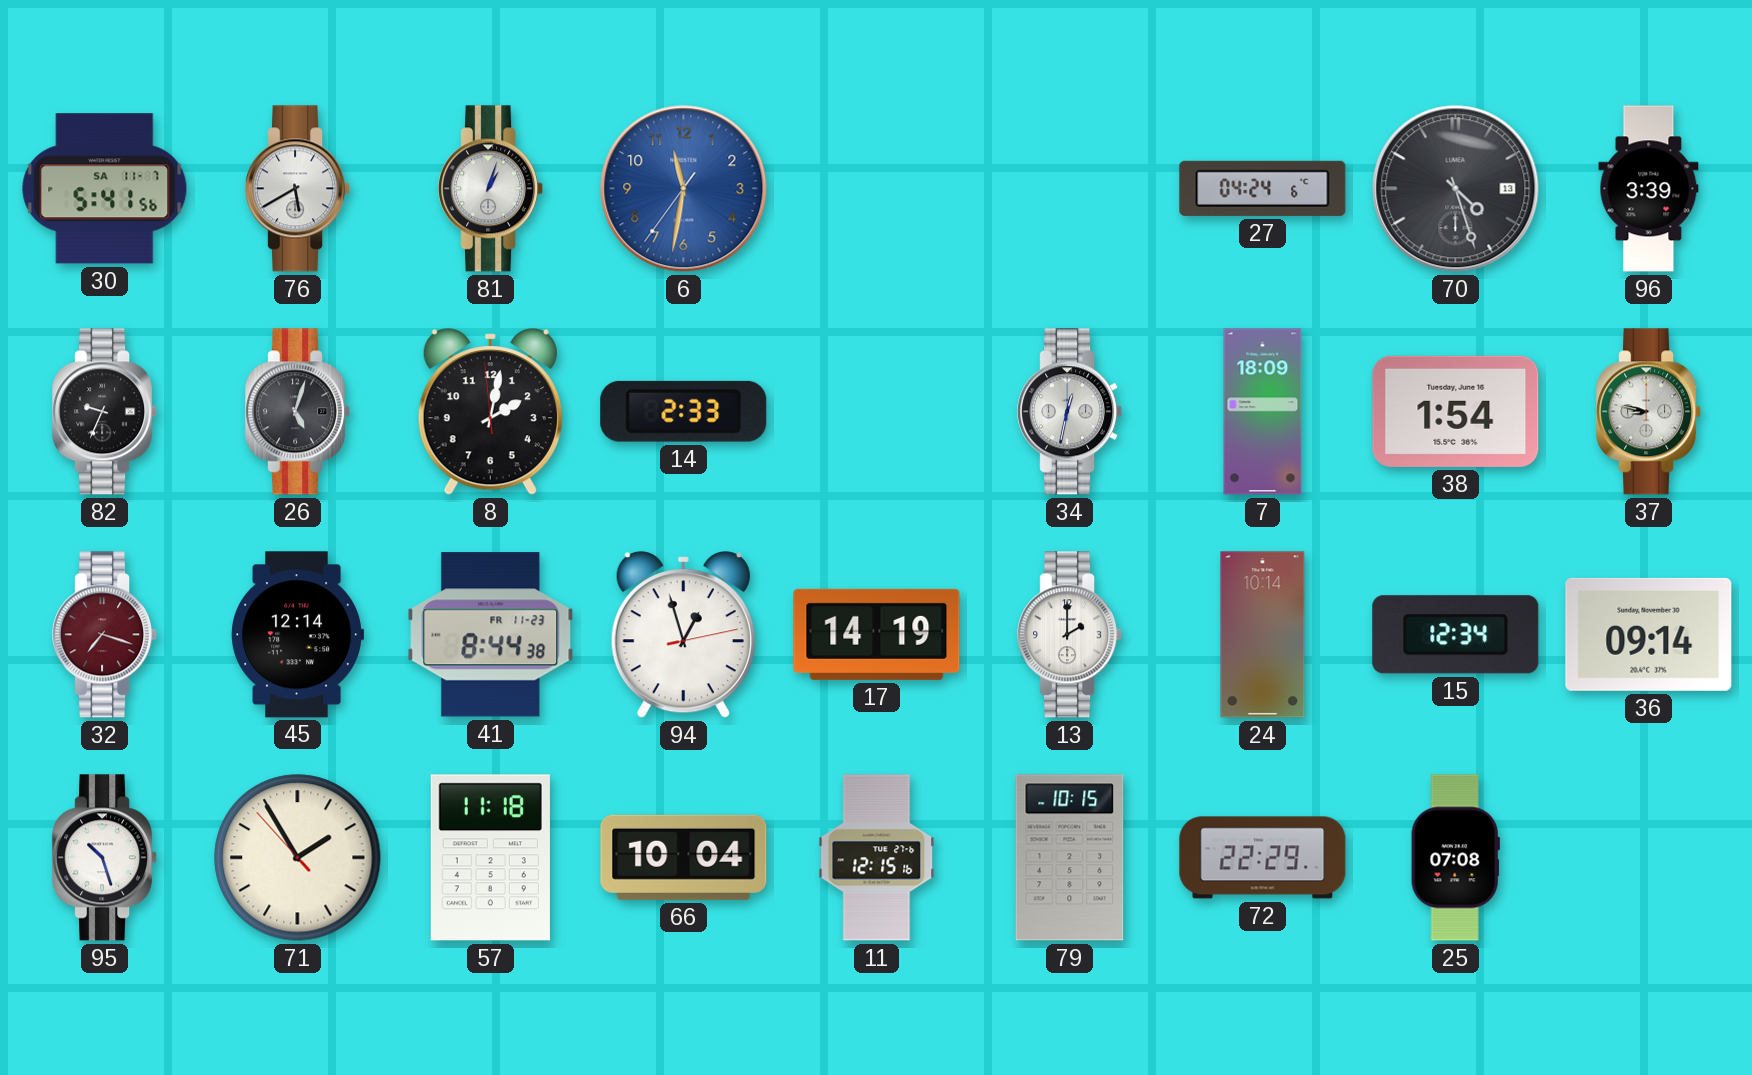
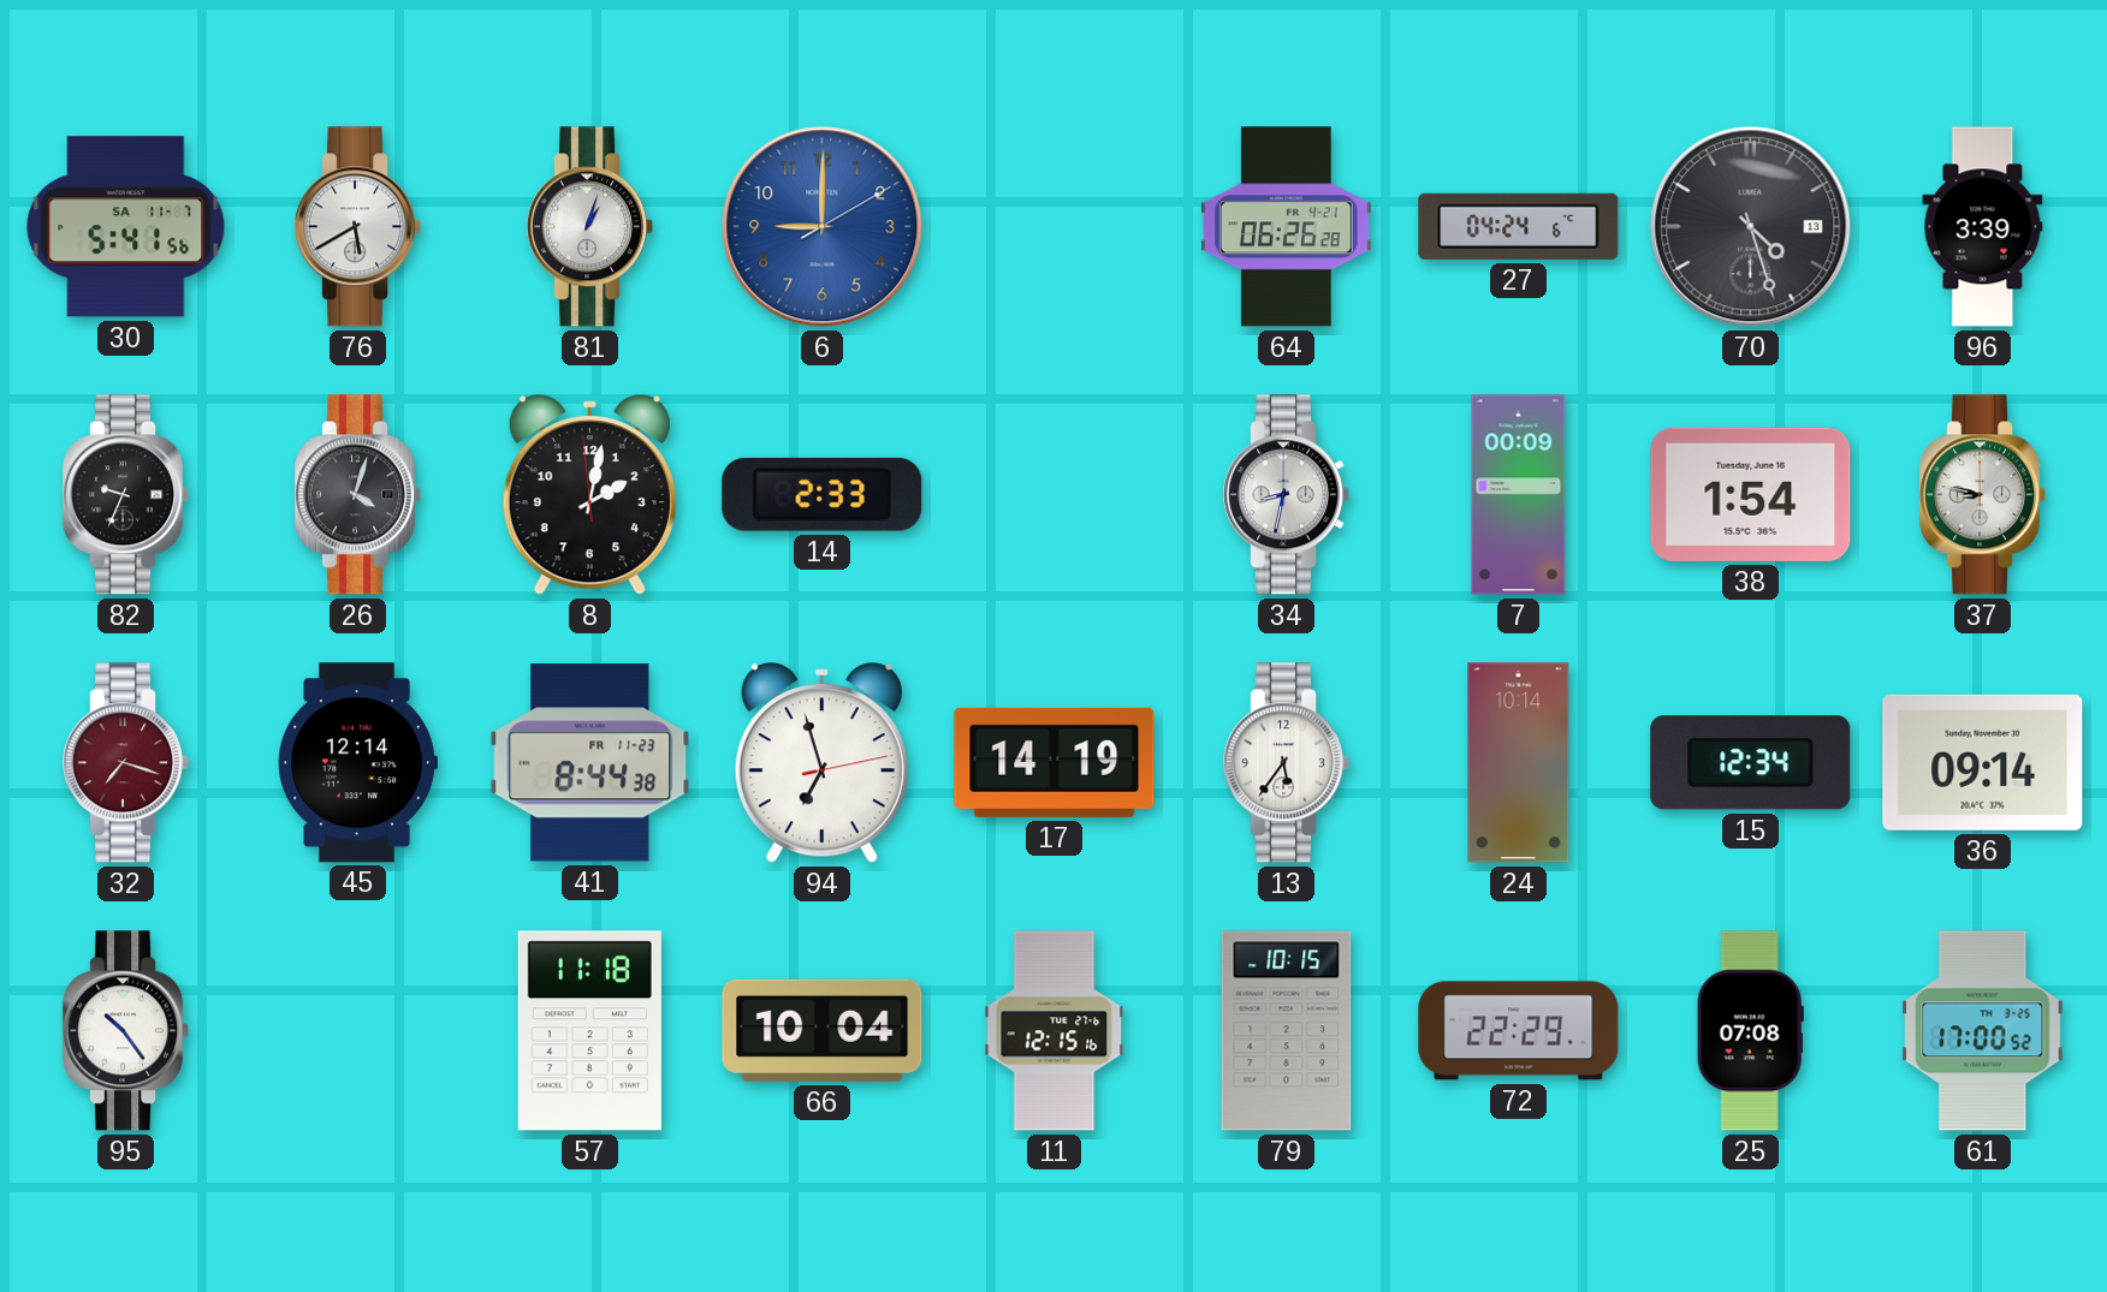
6: 11:31 -> 9:00
64: none -> 06:26
26: 5:03 -> 4:03
34: 12:32 -> 8:32
7: 18:09 -> 00:09
94: 12:57 -> 6:57
13: 2:00 -> 5:36
95: 10:27 -> 10:24
71: 1:54 -> none
61: none -> 17:00
